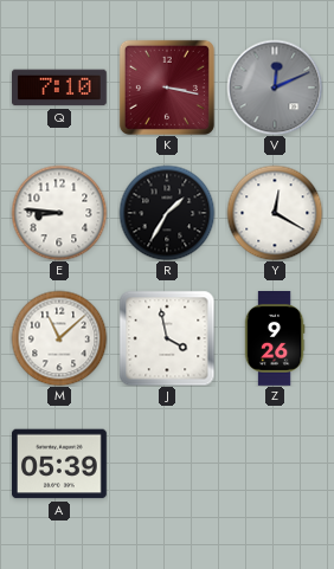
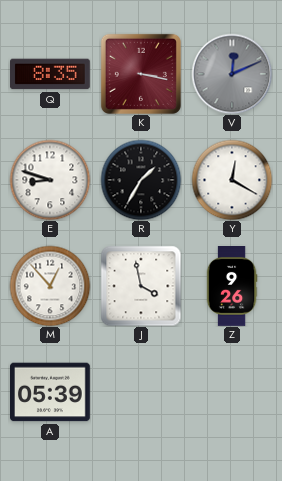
Q: 7:10 -> 8:35
E: 8:46 -> 8:48
M: 11:08 -> 12:53
